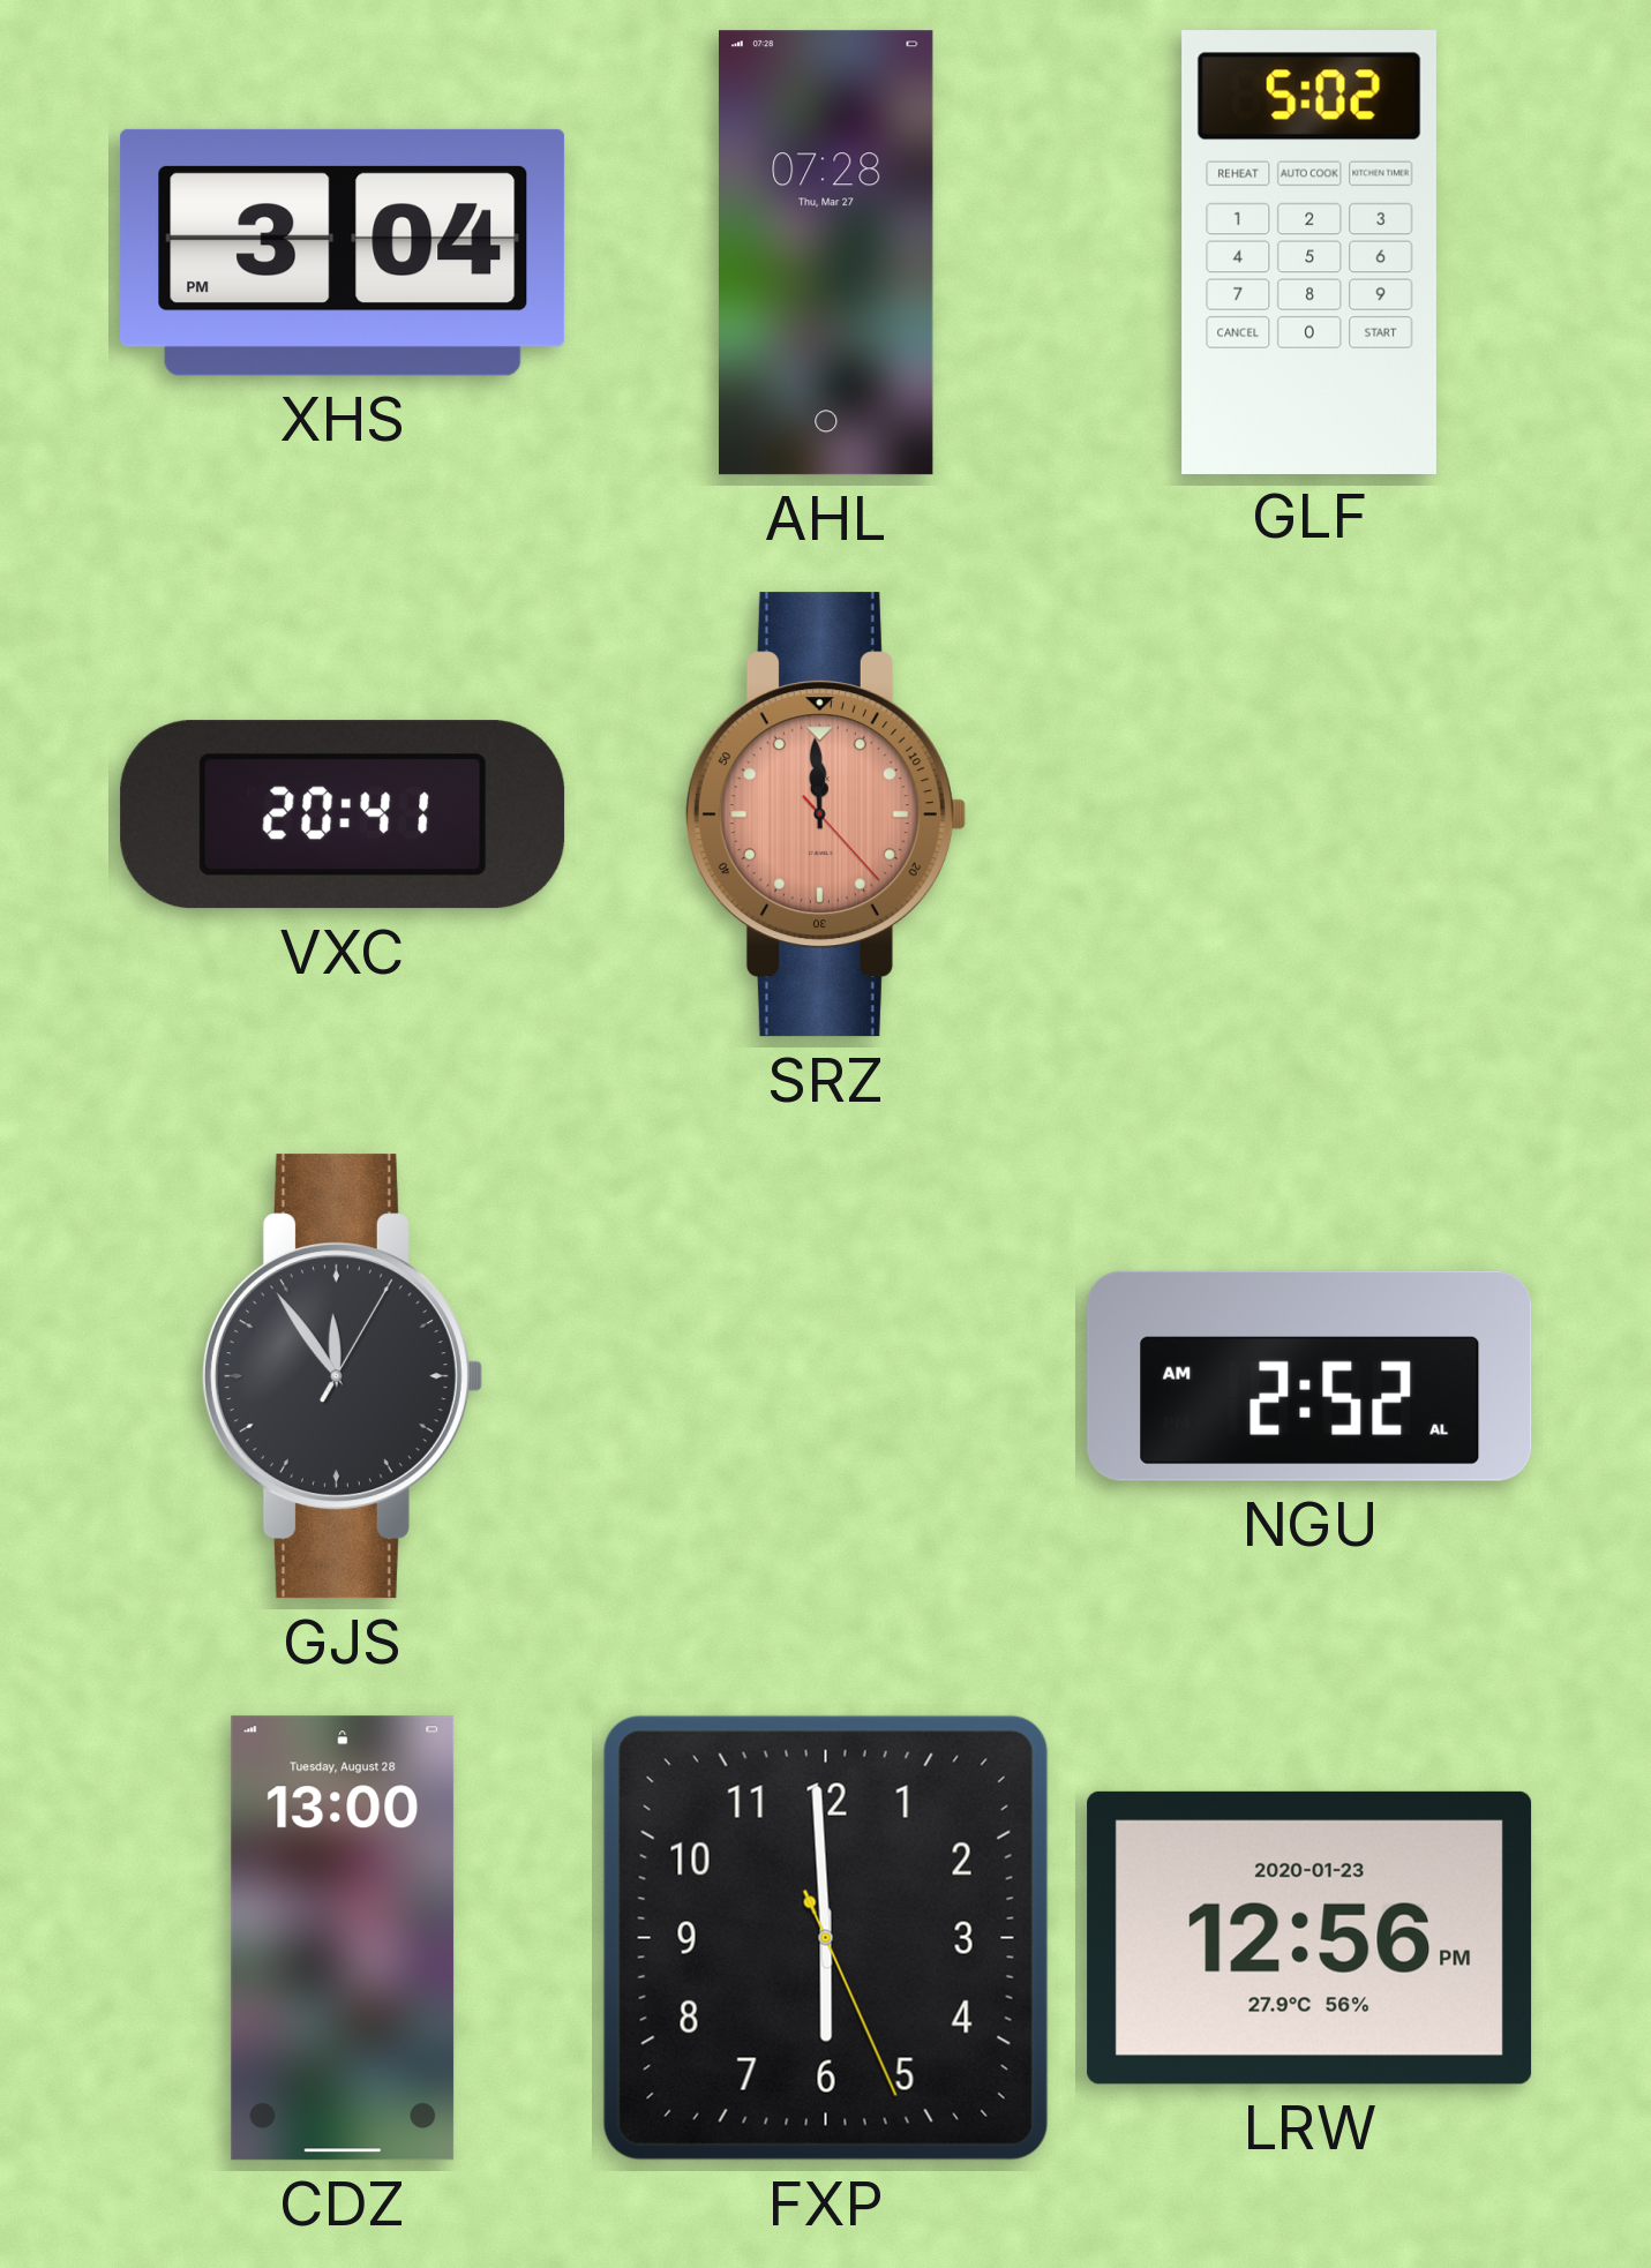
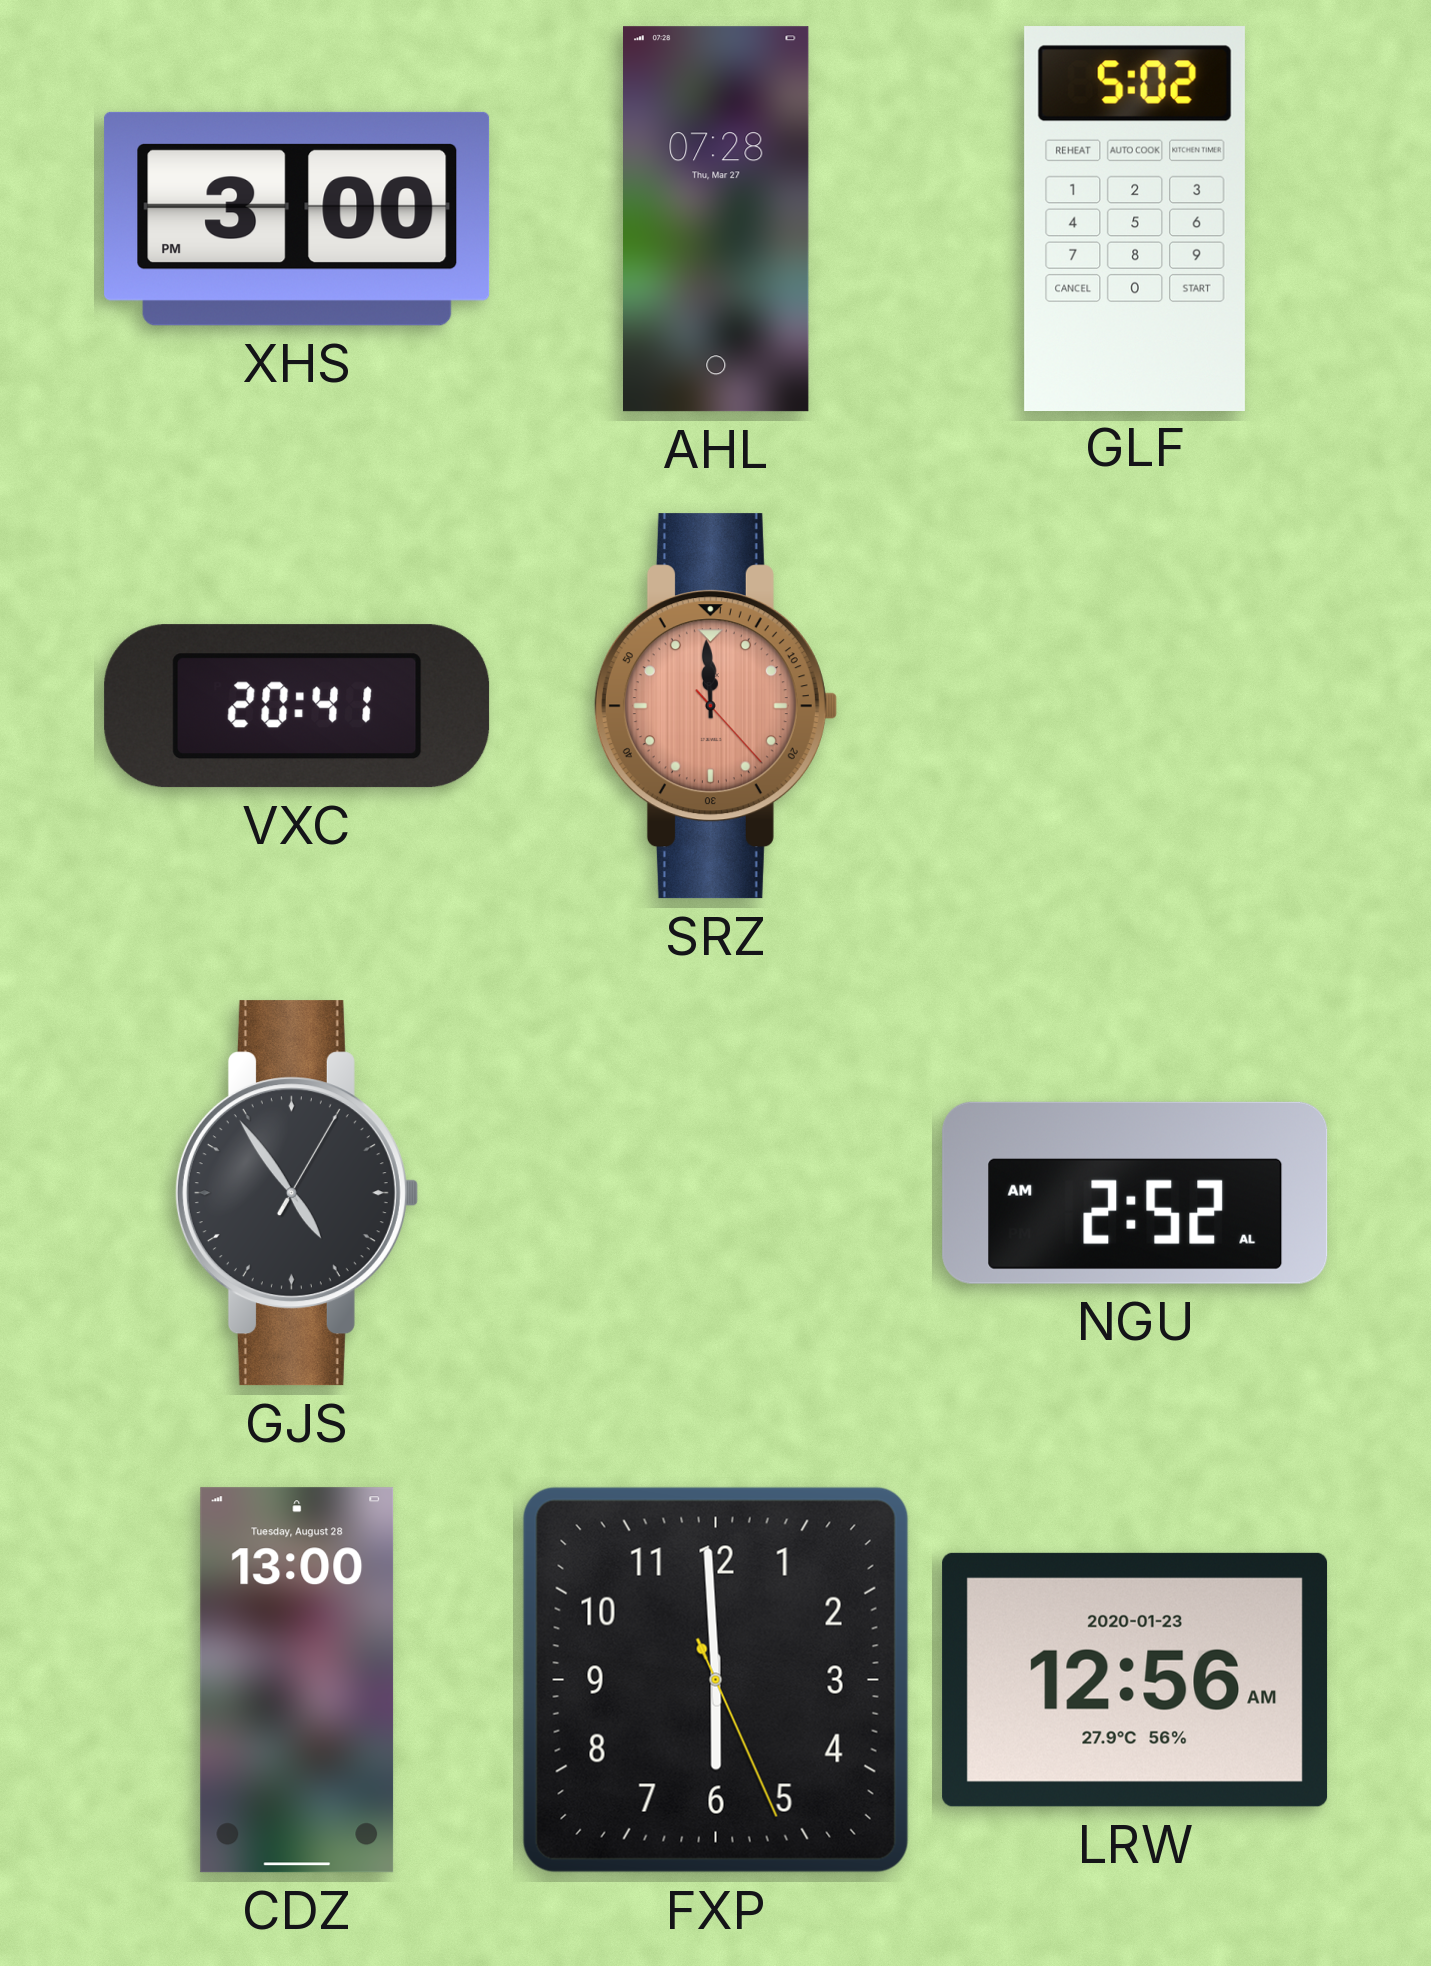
XHS: 3:04 -> 3:00
GJS: 11:54 -> 4:54
LRW: 12:56 PM -> 12:56 AM
